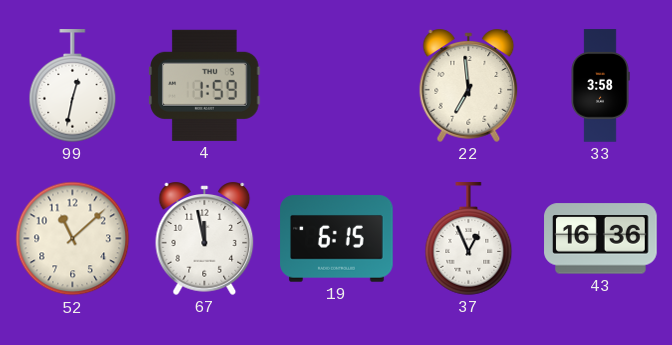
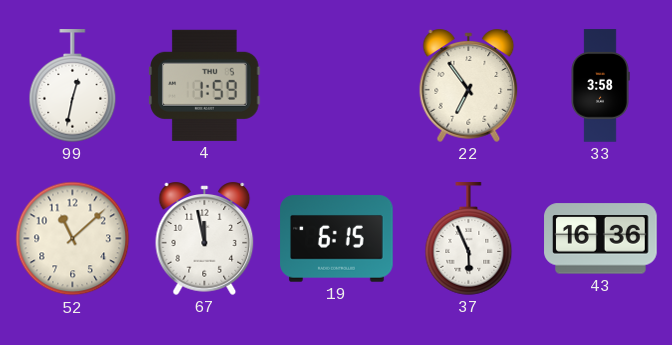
22: 6:59 -> 6:54
37: 12:56 -> 5:56
